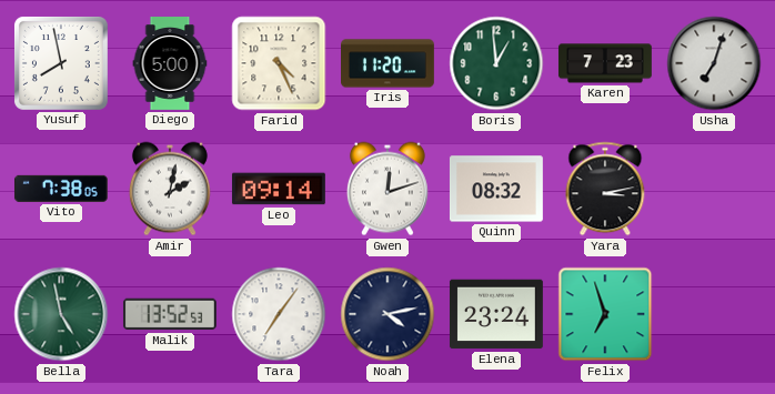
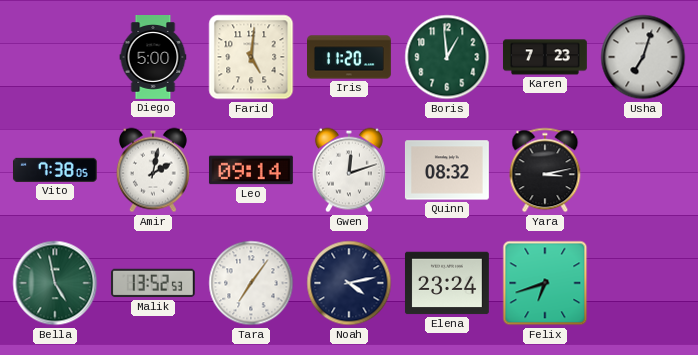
Yusuf: 7:58 -> none
Farid: 4:26 -> 5:01
Felix: 6:57 -> 6:42
